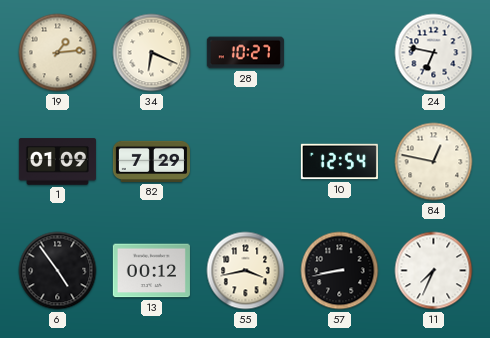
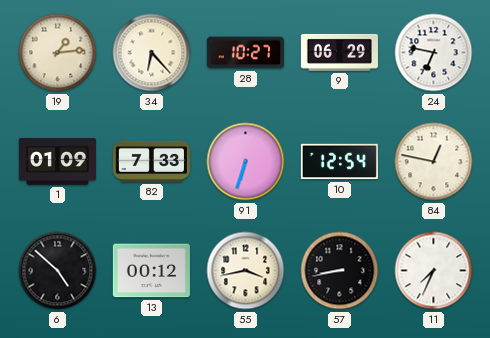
34: 6:19 -> 6:23
9: none -> 06:29
82: 7:29 -> 7:33
91: none -> 6:33
6: 4:54 -> 4:52
